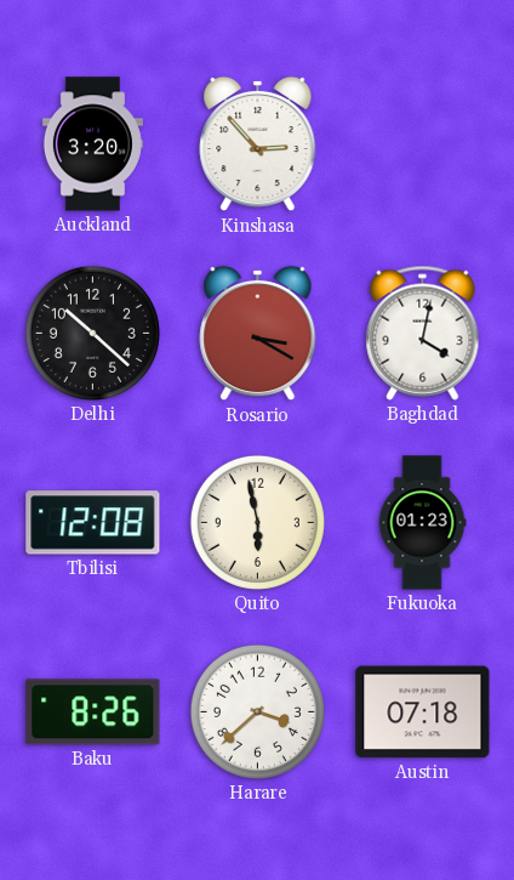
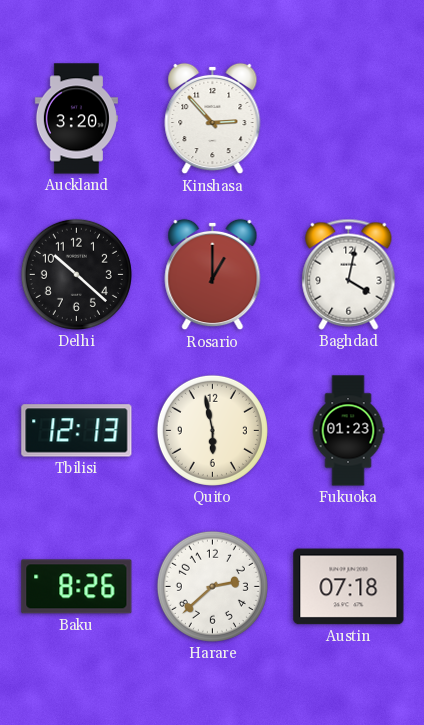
Rosario: 3:20 -> 1:00
Tbilisi: 12:08 -> 12:13
Harare: 3:38 -> 2:38
